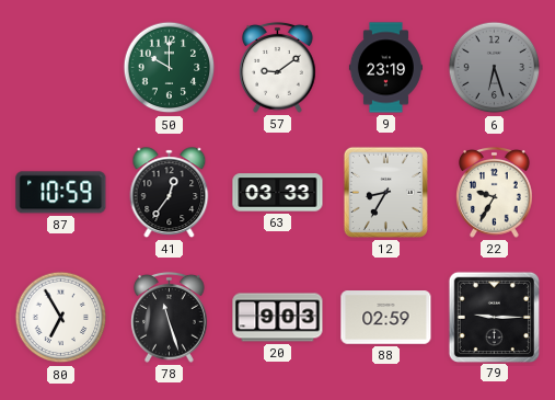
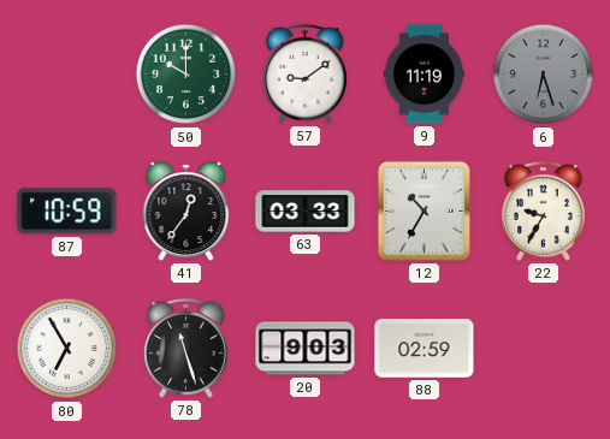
9: 23:19 -> 11:19
12: 8:35 -> 10:35
79: 9:15 -> none
